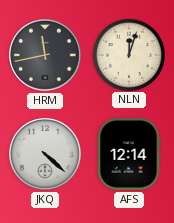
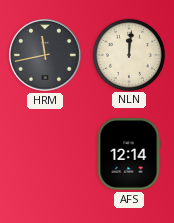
NLN: 12:03 -> 12:01
JKQ: 4:22 -> none
